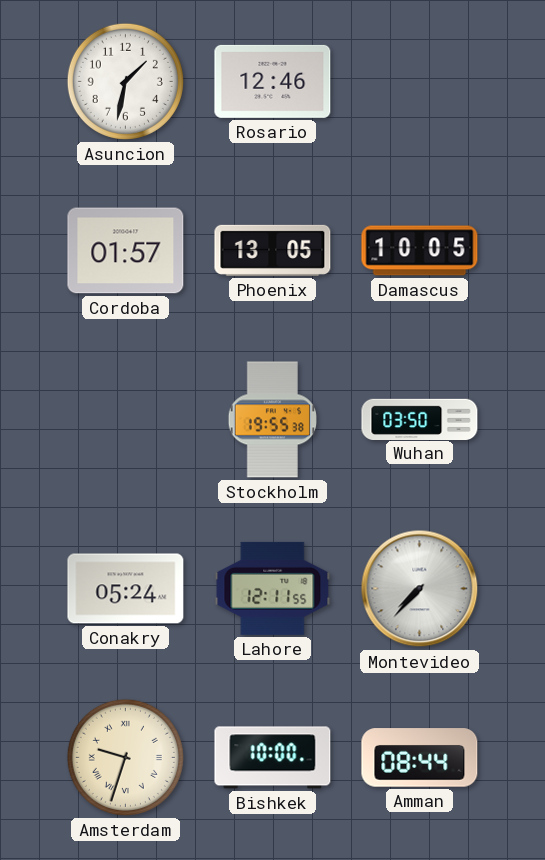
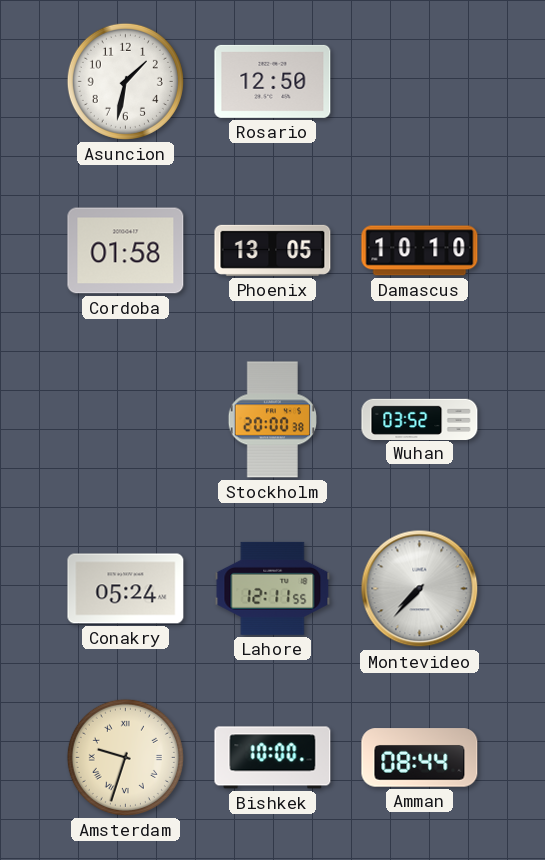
Rosario: 12:46 -> 12:50
Cordoba: 01:57 -> 01:58
Damascus: 10:05 -> 10:10
Stockholm: 19:55 -> 20:00
Wuhan: 03:50 -> 03:52
